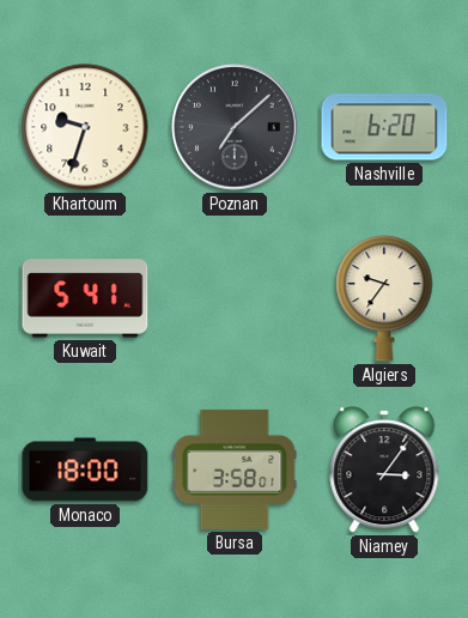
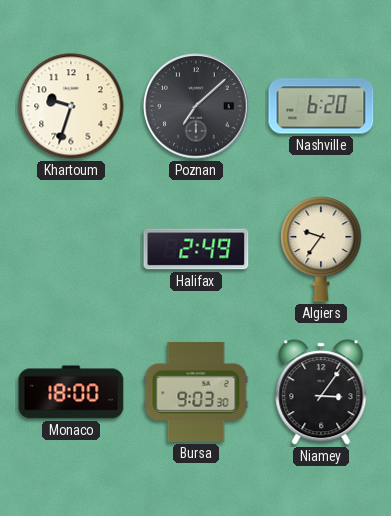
Kuwait: 5:41 -> none
Halifax: none -> 2:49
Bursa: 3:58 -> 9:03
